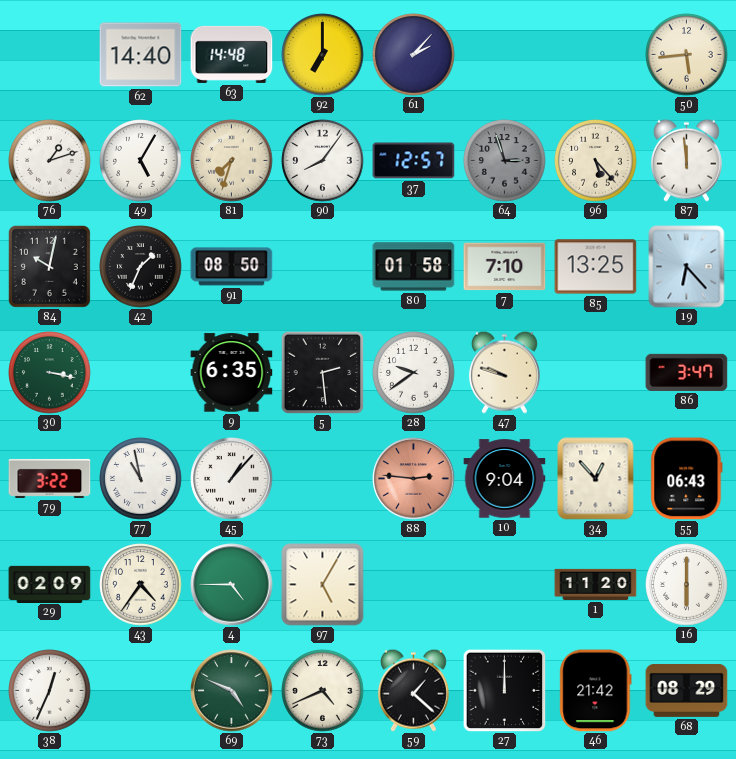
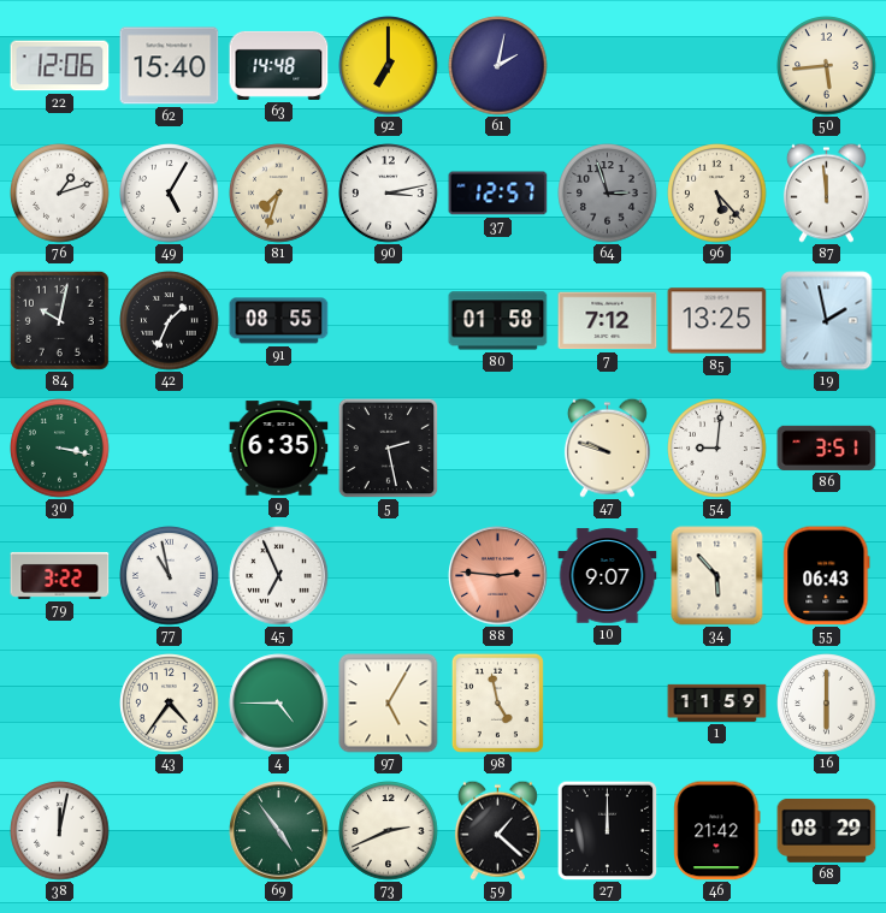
22: none -> 12:06
62: 14:40 -> 15:40
61: 2:07 -> 2:02
90: 8:06 -> 3:13
91: 08:50 -> 08:55
7: 7:10 -> 7:12
19: 6:23 -> 1:58
5: 2:29 -> 2:28
28: 9:39 -> none
54: none -> 9:01
86: 3:47 -> 3:51
45: 1:07 -> 6:56
10: 9:04 -> 9:07
34: 12:53 -> 5:53
29: 02:09 -> none
98: none -> 4:58
1: 11:20 -> 11:59
38: 12:34 -> 12:02
69: 4:49 -> 4:54
73: 4:41 -> 2:41
